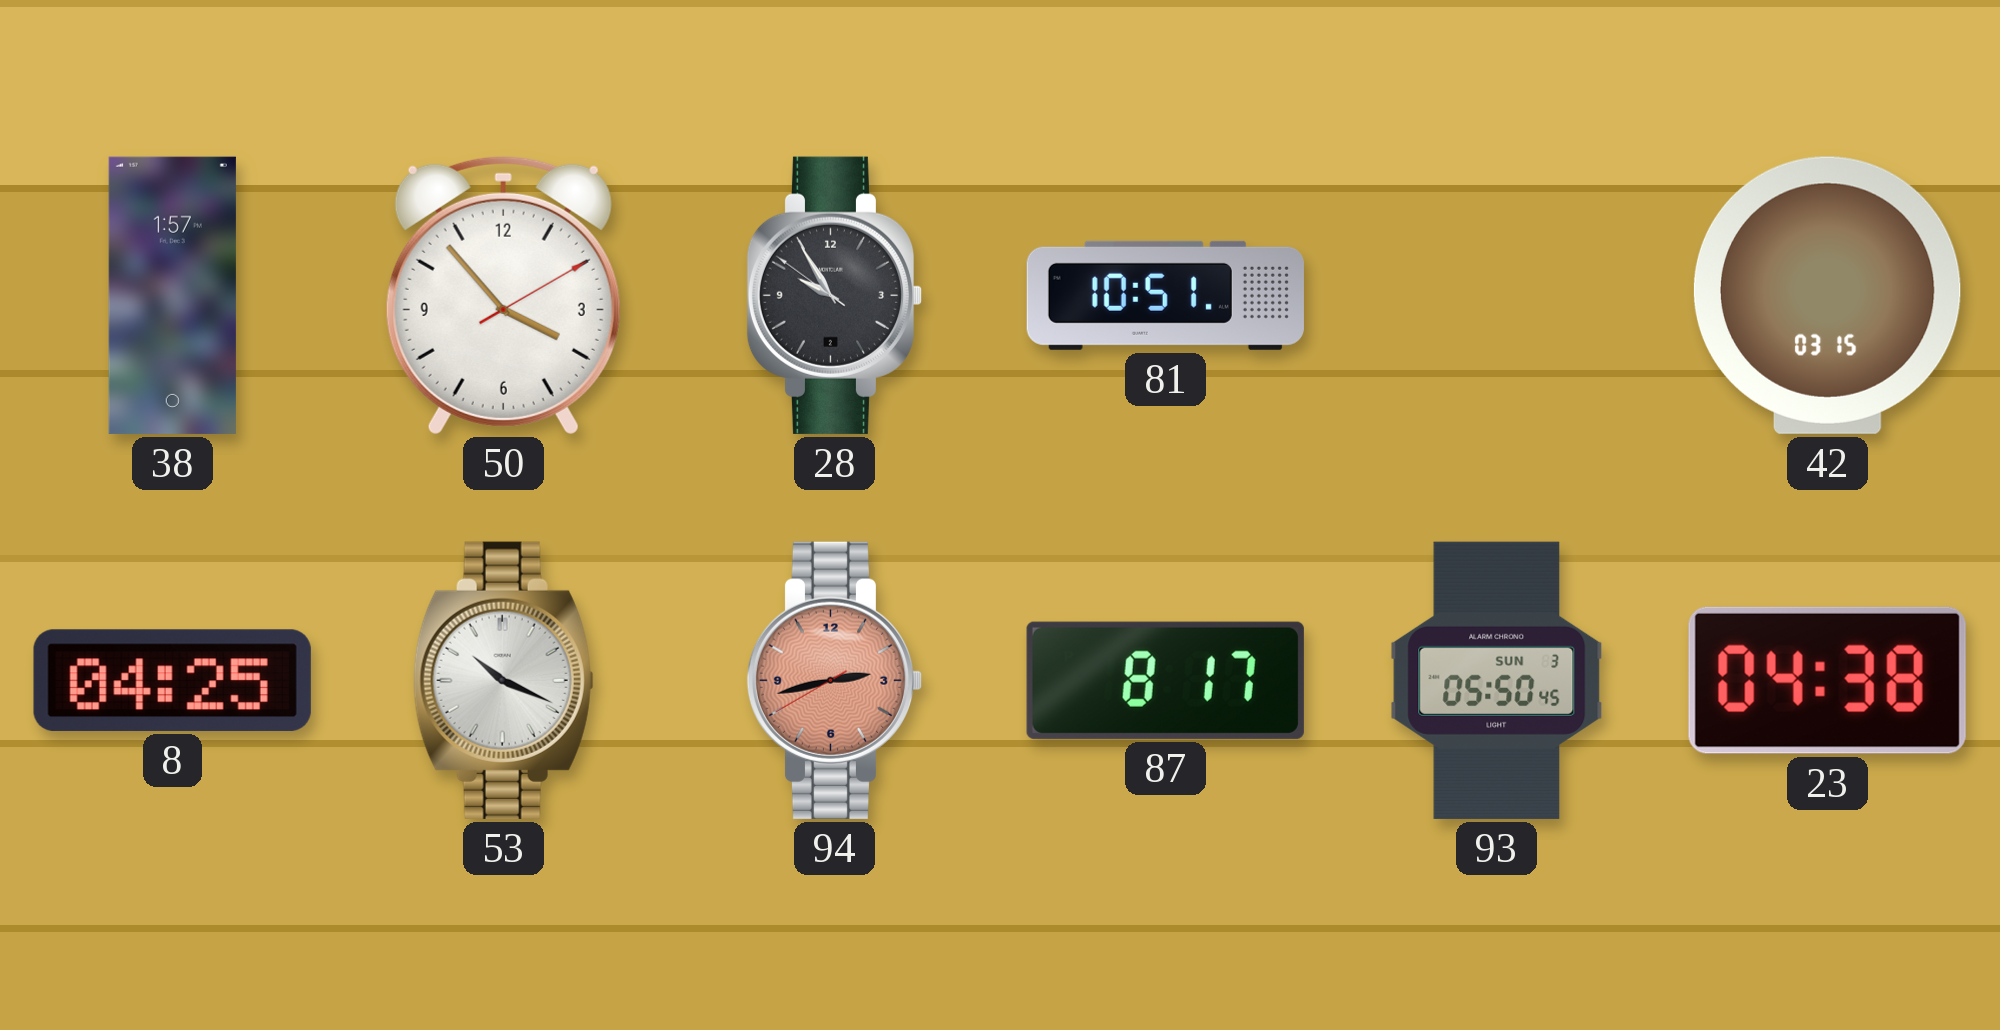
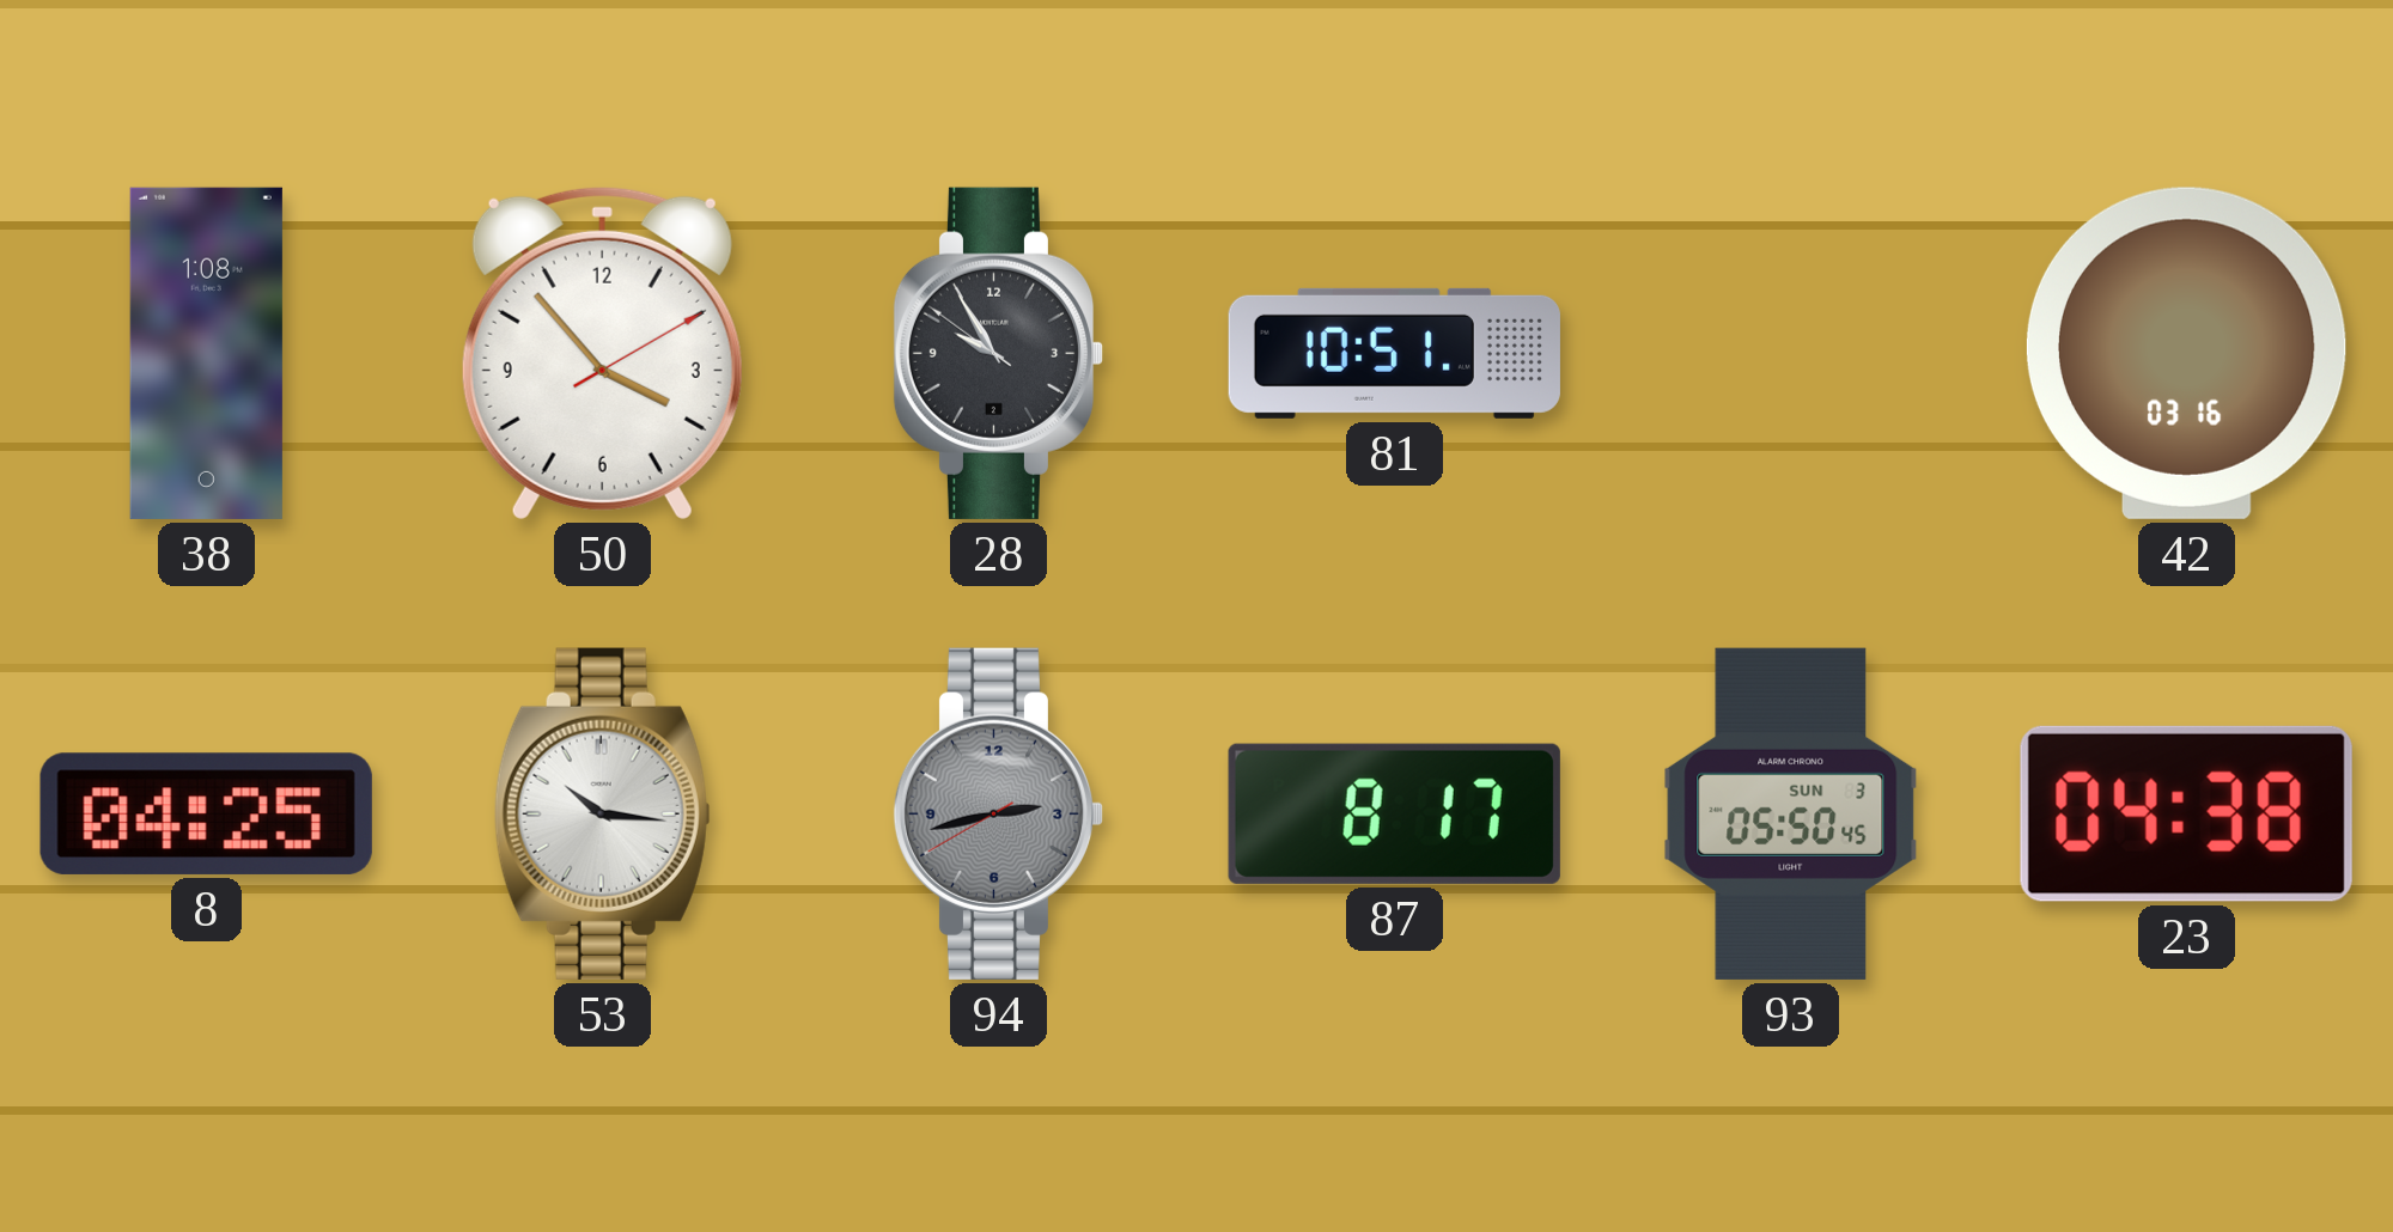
38: 1:57 -> 1:08
42: 03:15 -> 03:16
53: 10:19 -> 10:16
94 dial: salmon -> grey
